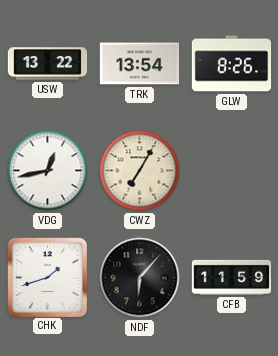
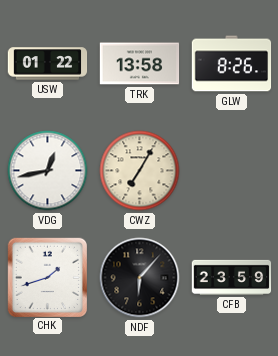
USW: 13:22 -> 01:22
TRK: 13:54 -> 13:58
CFB: 11:59 -> 23:59
